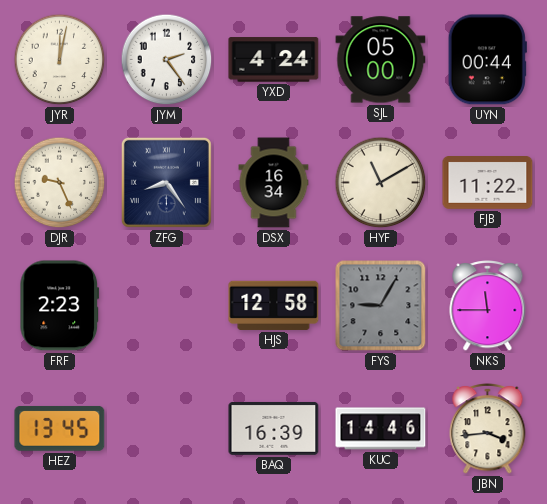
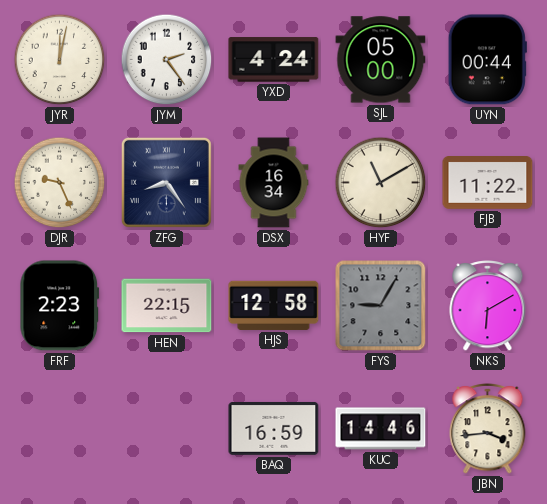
HEN: none -> 22:15
NKS: 11:45 -> 6:10
HEZ: 13:45 -> none
BAQ: 16:39 -> 16:59
